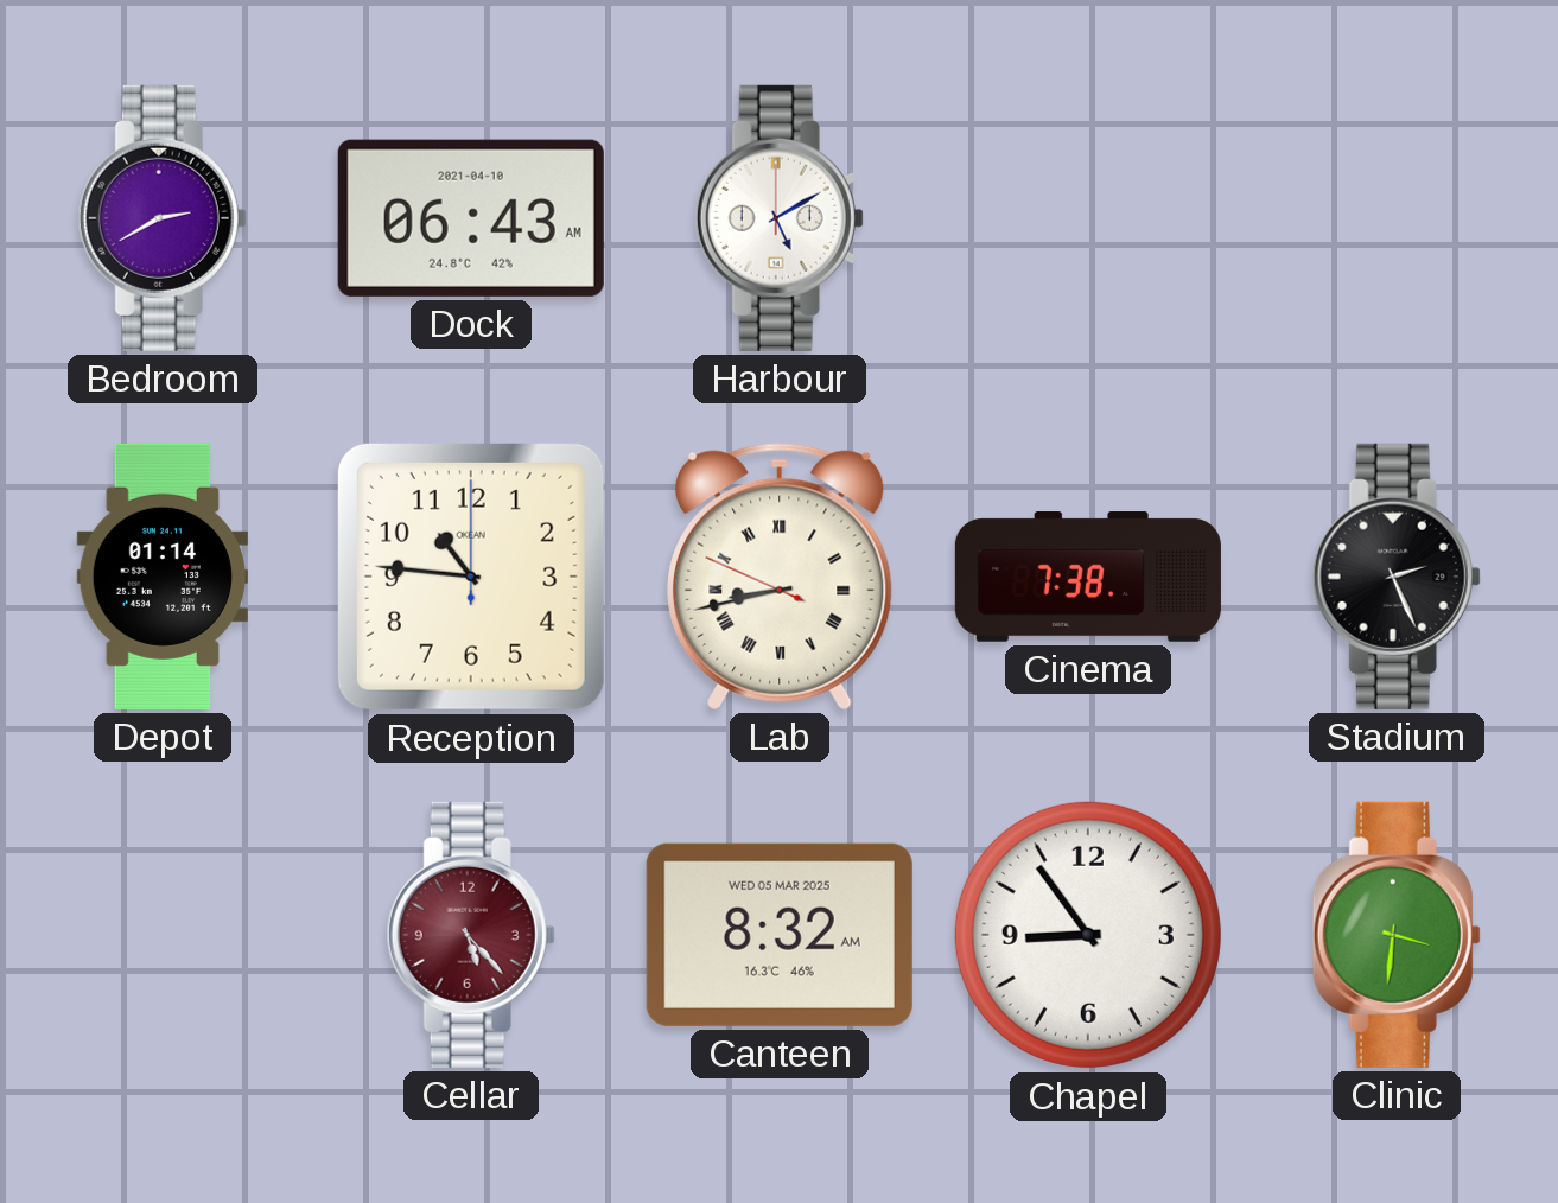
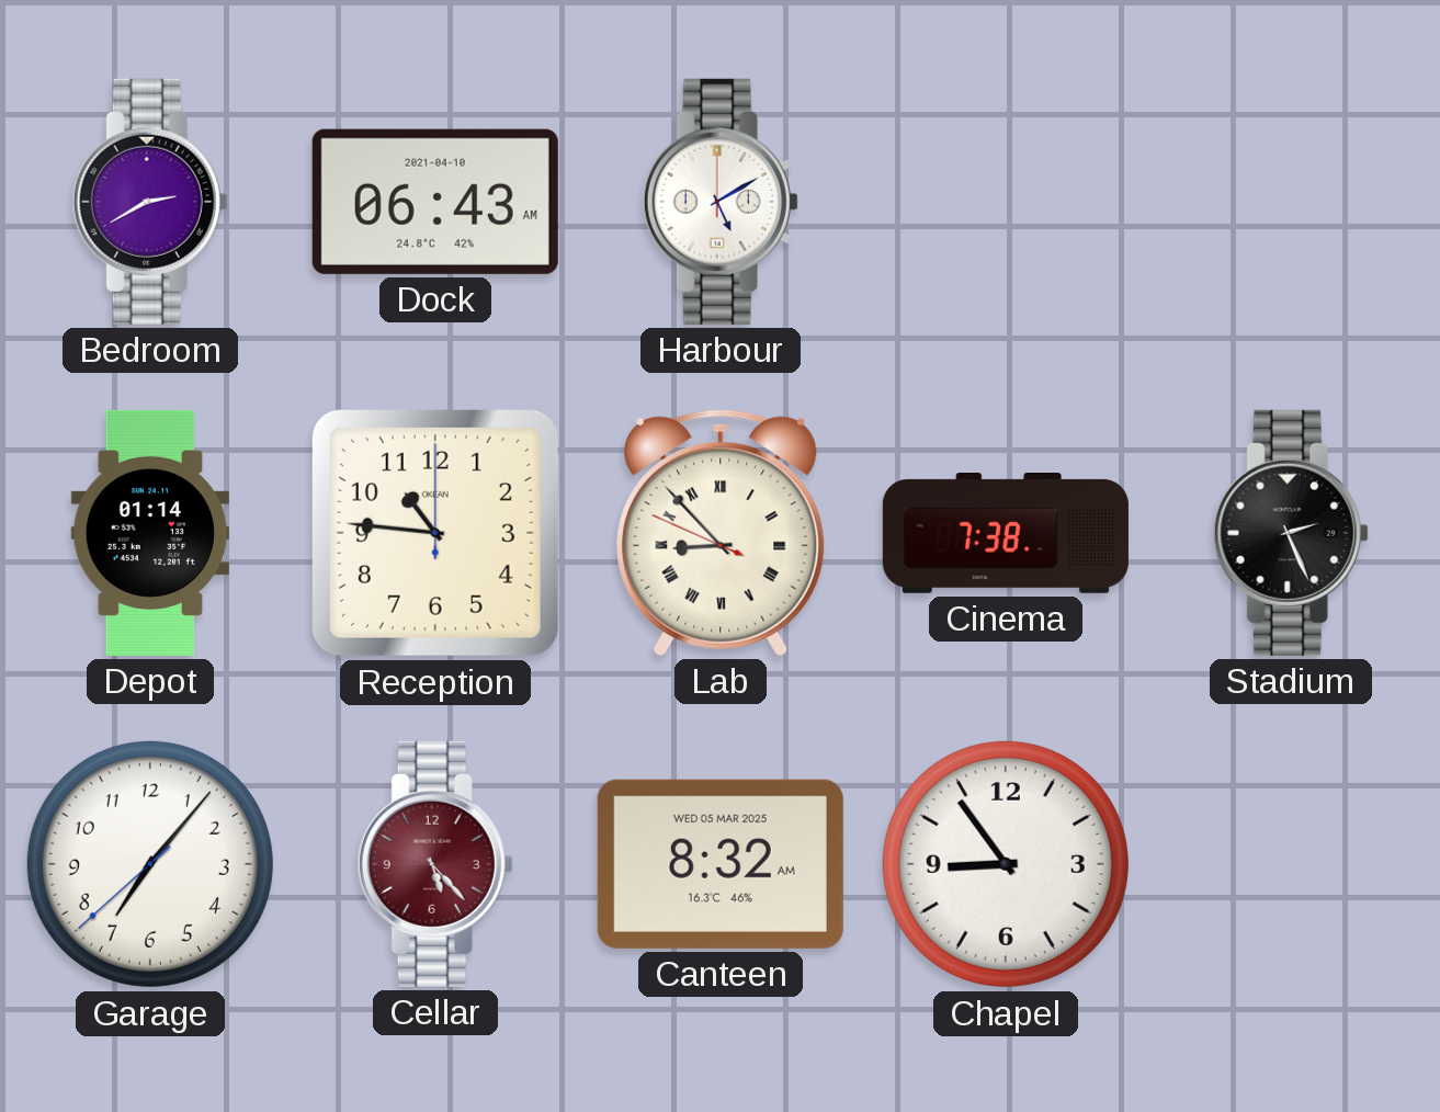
Lab: 8:42 -> 8:52
Garage: none -> 7:06
Clinic: 3:31 -> none
